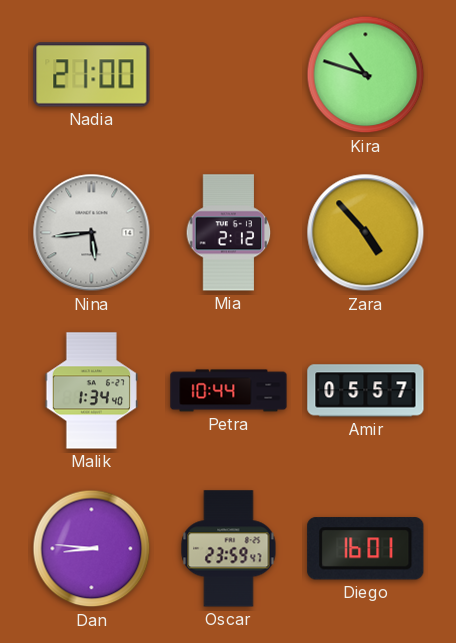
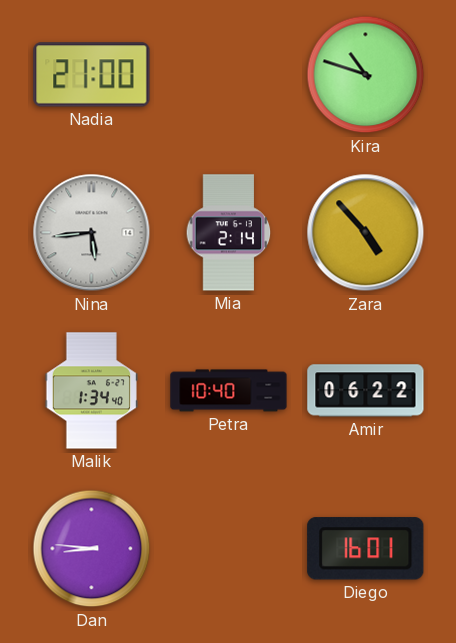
Mia: 2:12 -> 2:14
Petra: 10:44 -> 10:40
Amir: 05:57 -> 06:22
Oscar: 23:59 -> none
